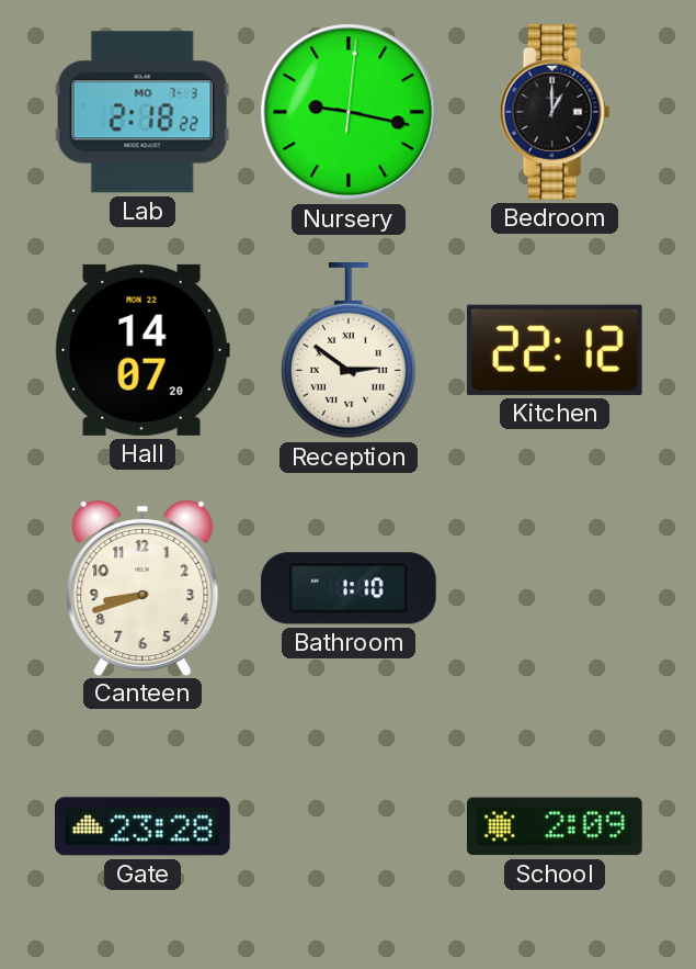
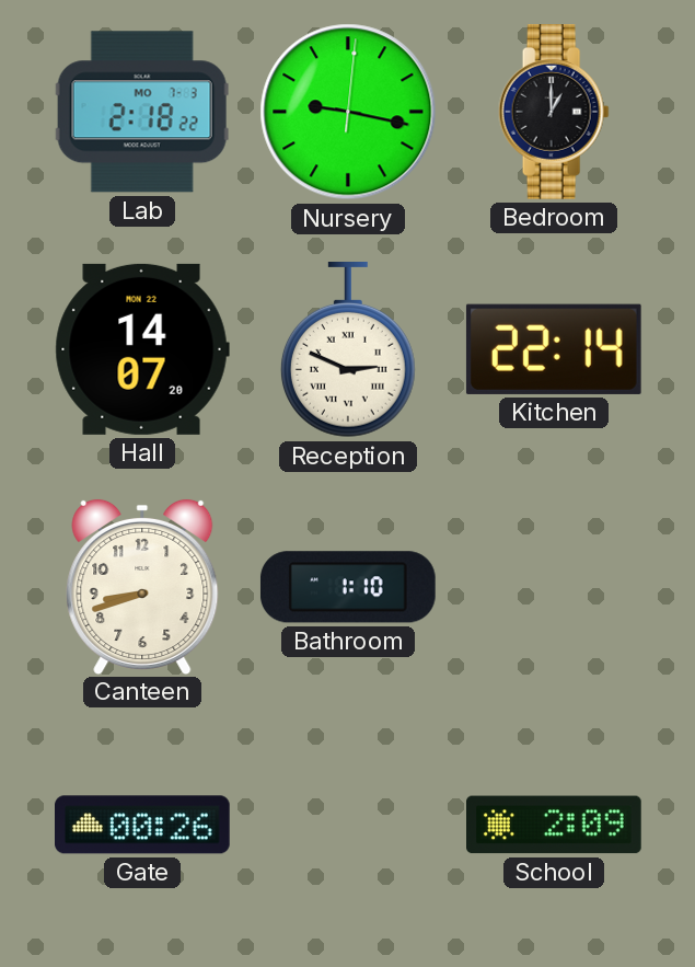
Reception: 2:51 -> 2:49
Kitchen: 22:12 -> 22:14
Gate: 23:28 -> 00:26
